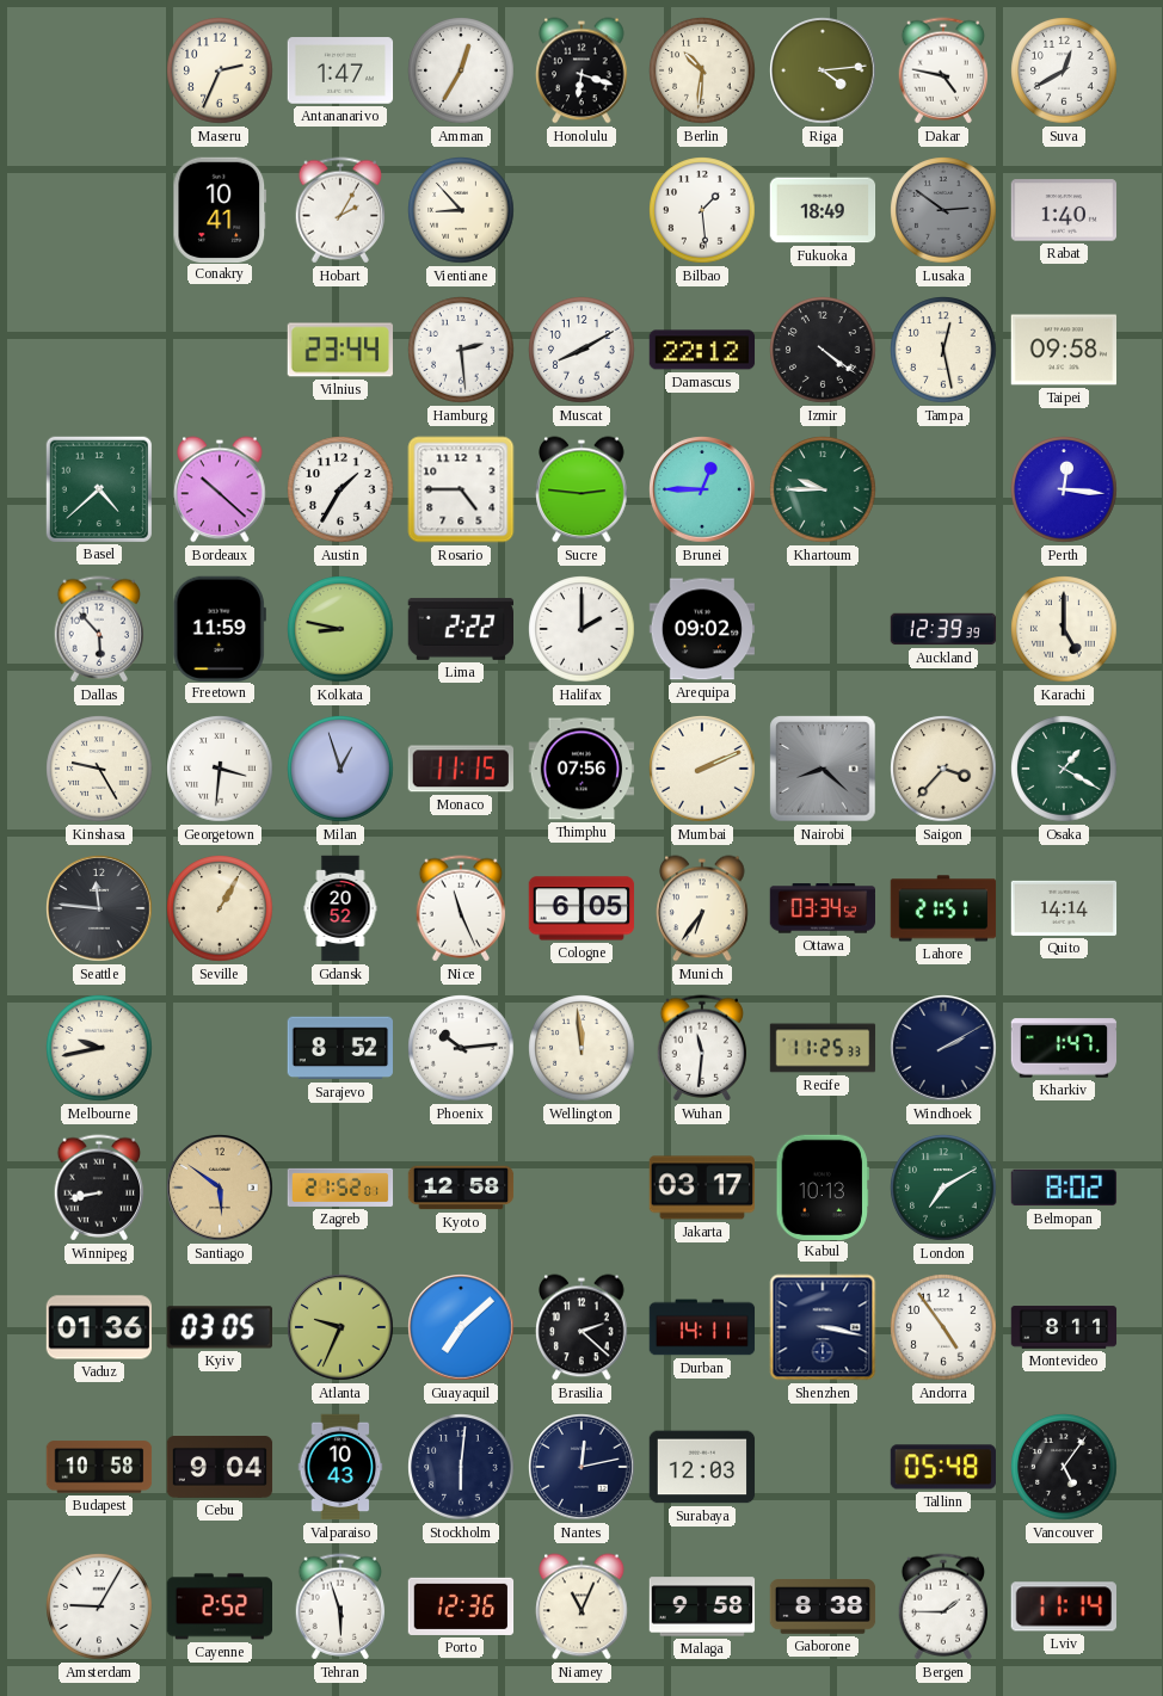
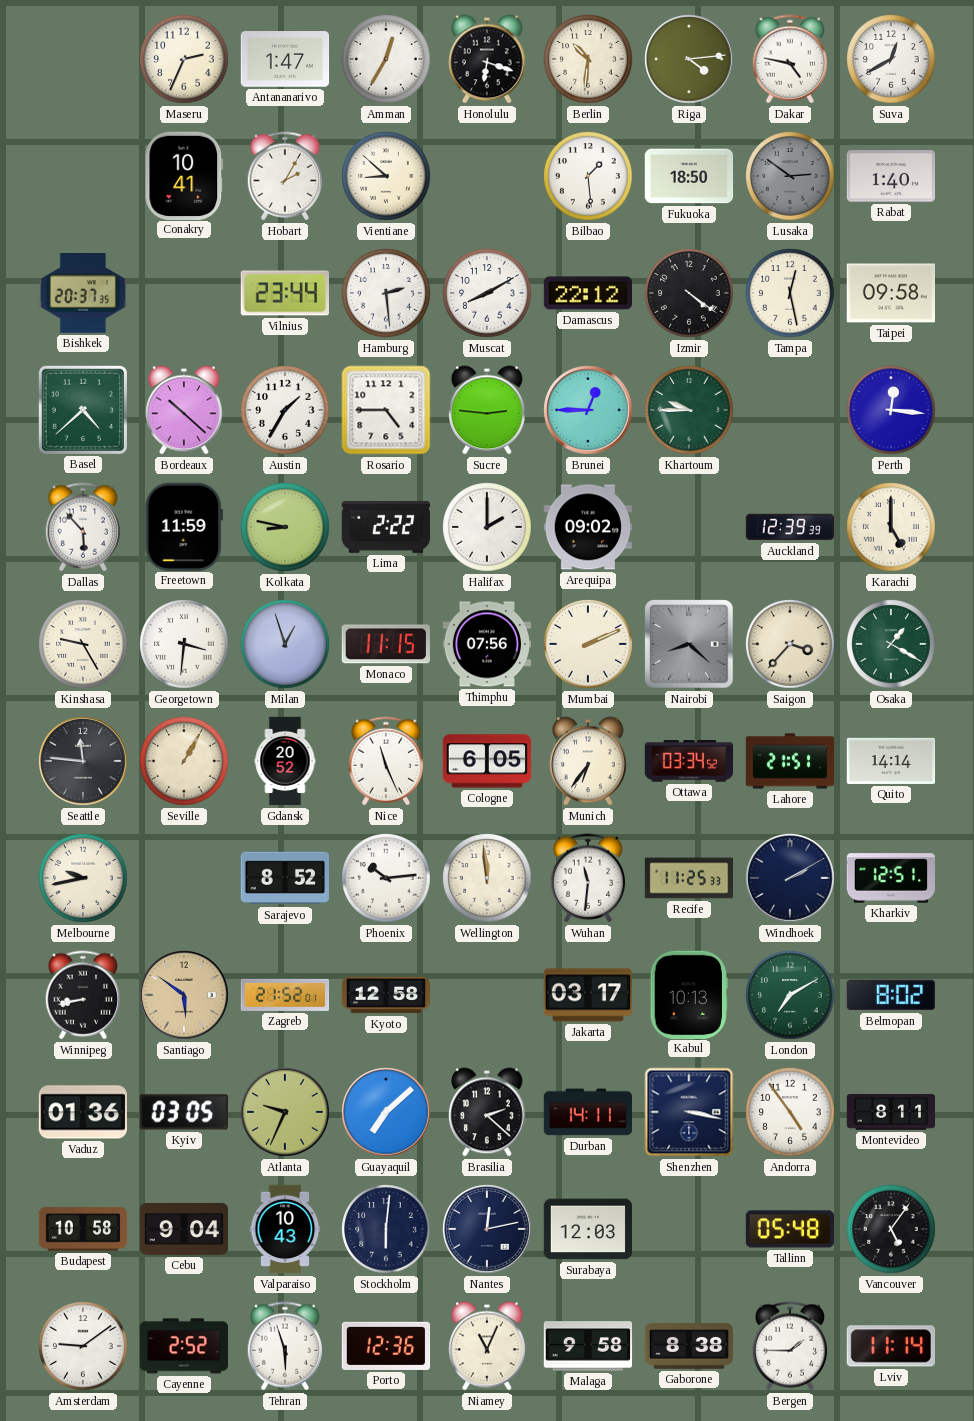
Vientiane: 8:53 -> 8:52
Fukuoka: 18:49 -> 18:50
Bishkek: none -> 20:37
Kharkiv: 1:47 -> 12:51
Amsterdam: 9:05 -> 9:09
